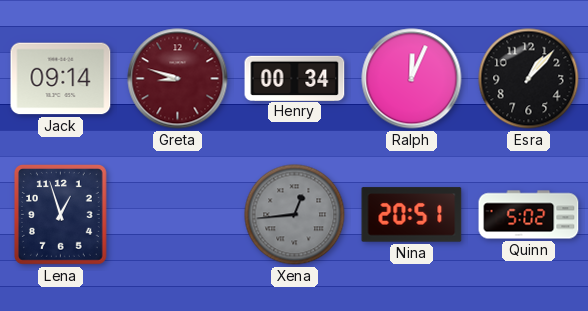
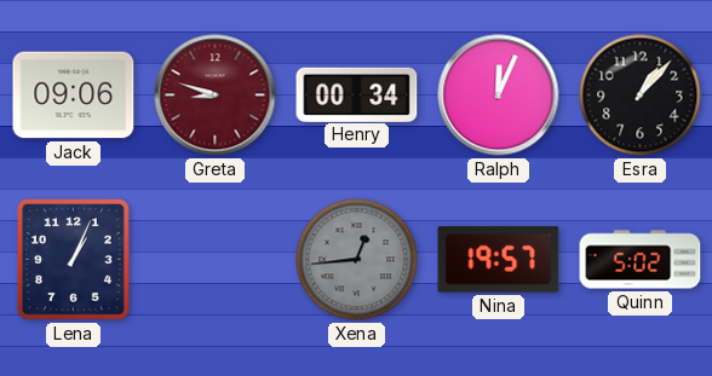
Jack: 09:14 -> 09:06
Lena: 12:57 -> 1:04
Nina: 20:51 -> 19:57
